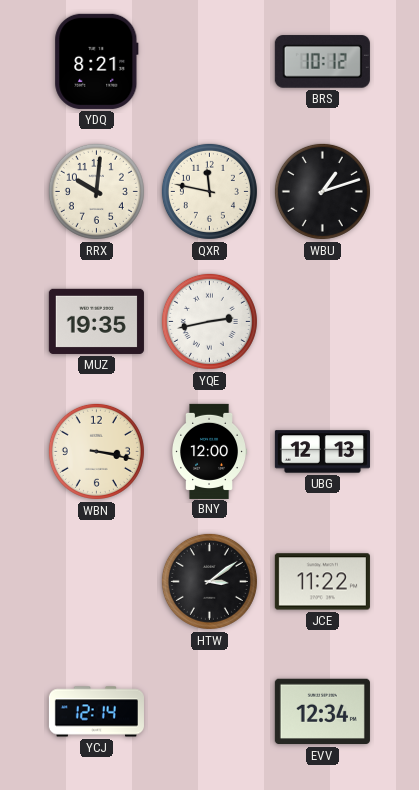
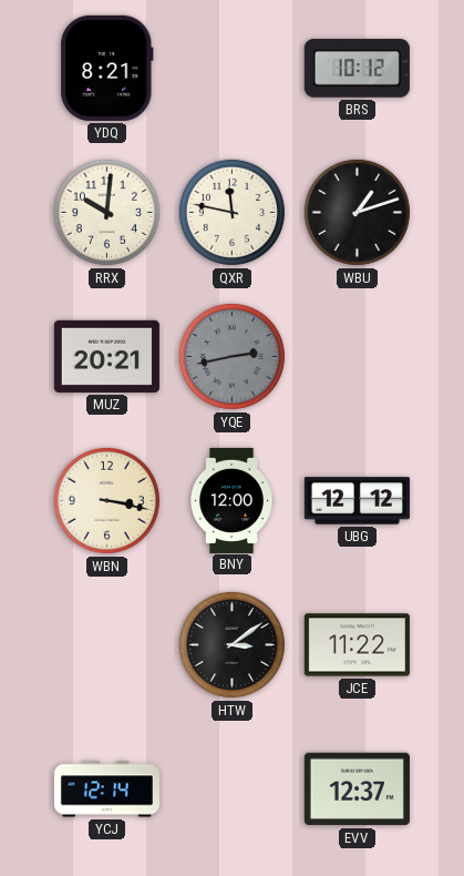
MUZ: 19:35 -> 20:21
YQE dial: white -> grey
UBG: 12:13 -> 12:12
EVV: 12:34 -> 12:37
